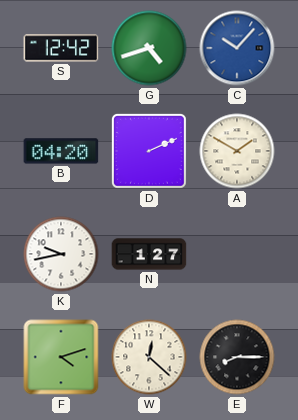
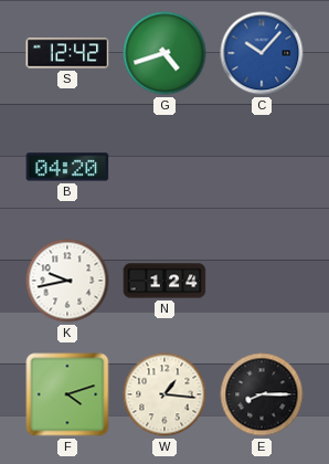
D: 2:11 -> none
A: 1:50 -> none
N: 1:27 -> 1:24
W: 12:22 -> 1:16
